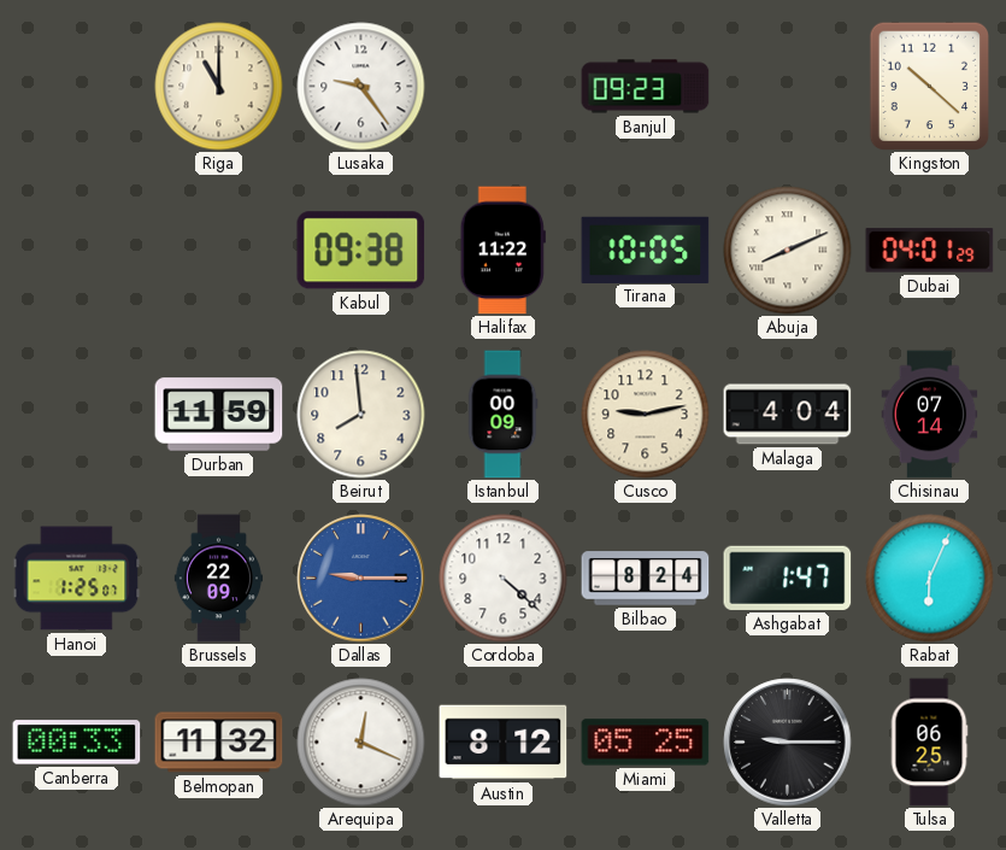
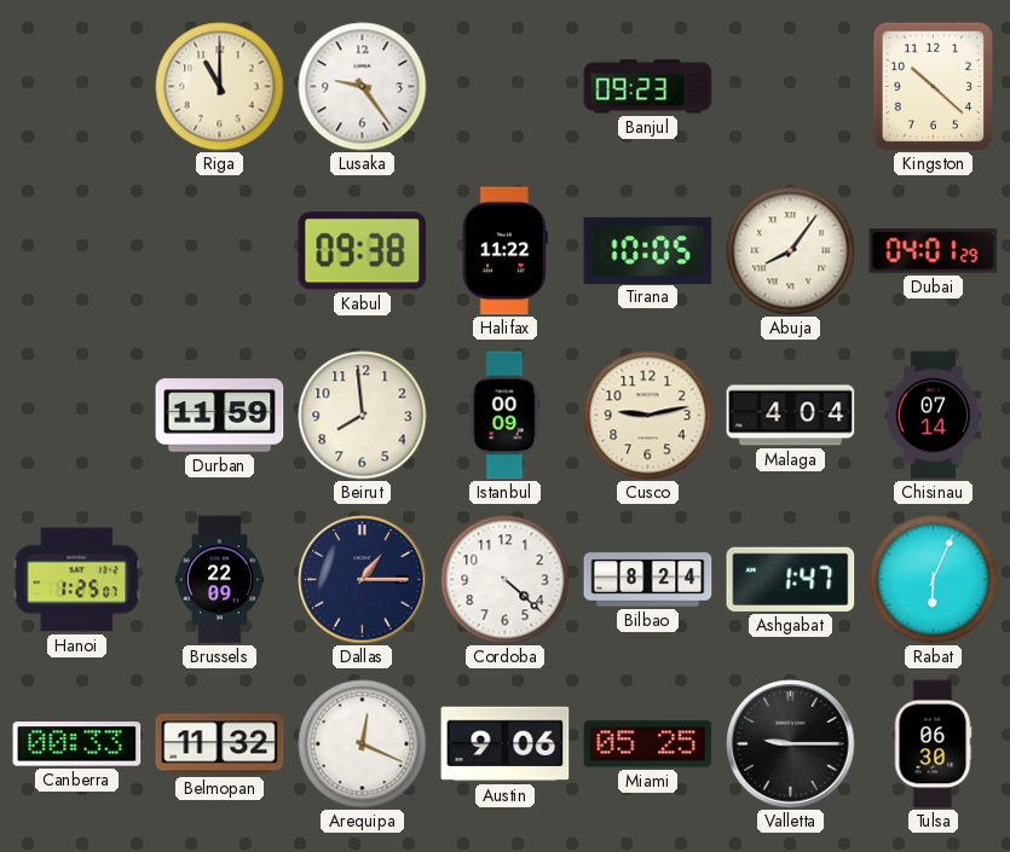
Abuja: 8:11 -> 8:06
Dallas: 9:15 -> 1:15
Dallas dial: blue -> navy
Austin: 8:12 -> 9:06
Tulsa: 06:25 -> 06:30
